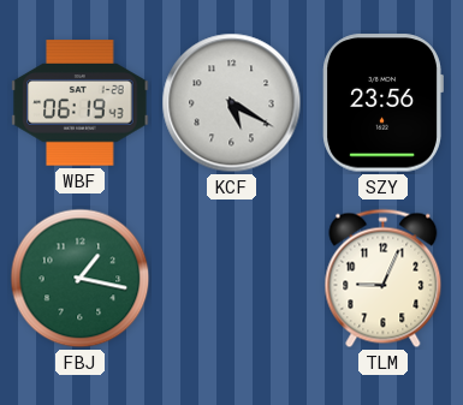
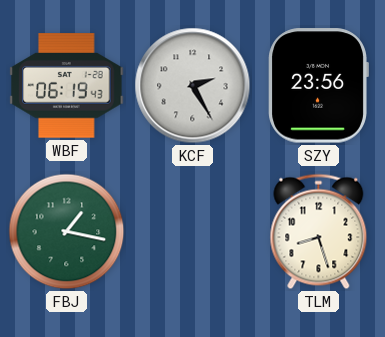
KCF: 5:20 -> 2:25
TLM: 9:04 -> 8:27
